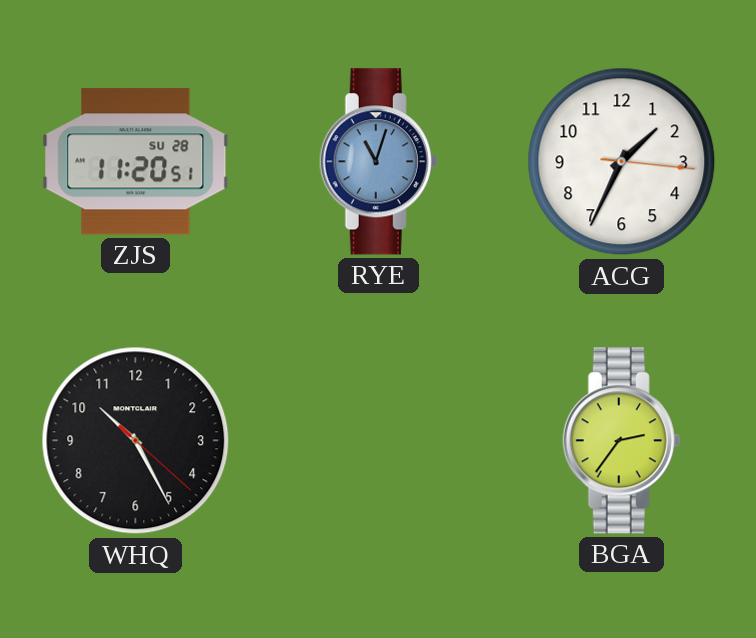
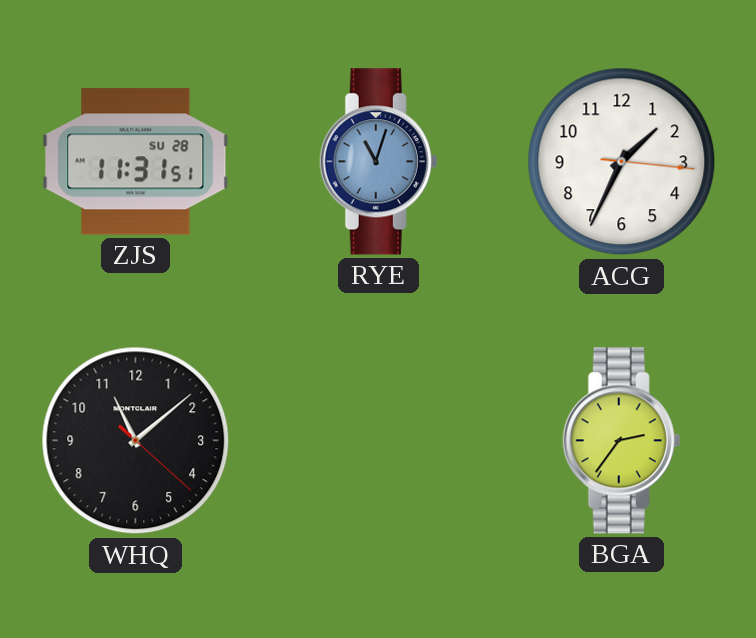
ZJS: 11:20 -> 11:31
WHQ: 10:25 -> 11:08
